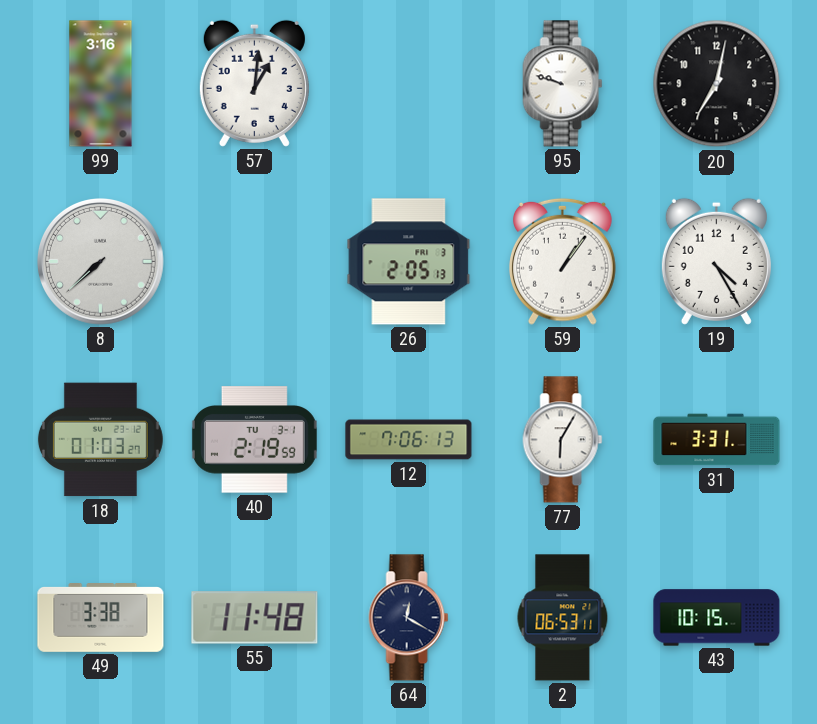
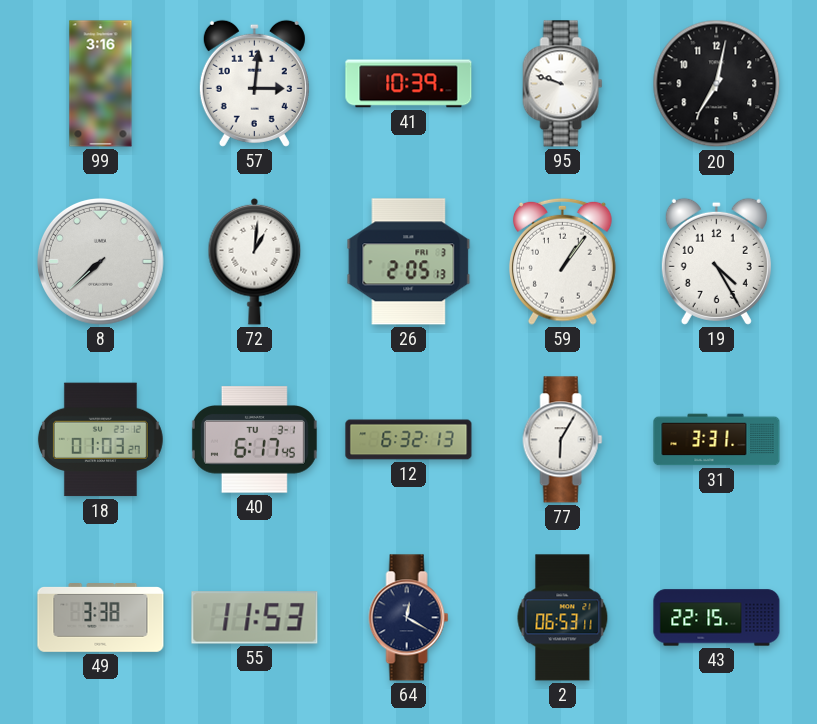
57: 1:01 -> 3:01
41: none -> 10:39
72: none -> 1:01
40: 2:19 -> 6:17
12: 7:06 -> 6:32
55: 11:48 -> 11:53
43: 10:15 -> 22:15
